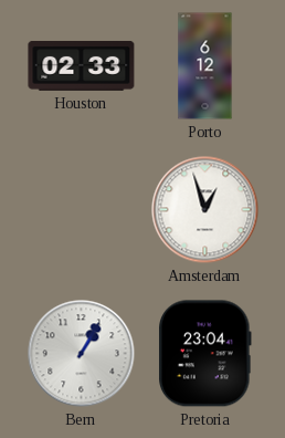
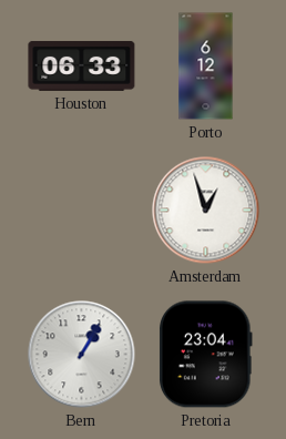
Houston: 02:33 -> 06:33
